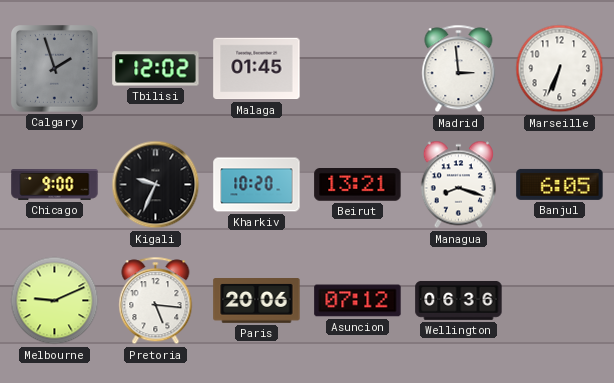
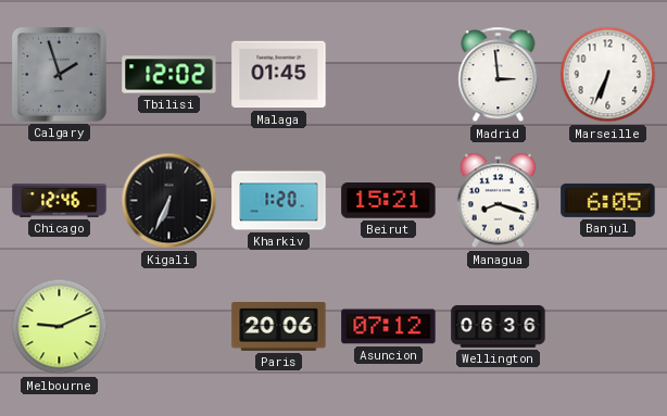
Chicago: 9:00 -> 12:46
Kigali: 9:34 -> 6:34
Kharkiv: 10:20 -> 1:20
Beirut: 13:21 -> 15:21
Pretoria: 5:16 -> none
